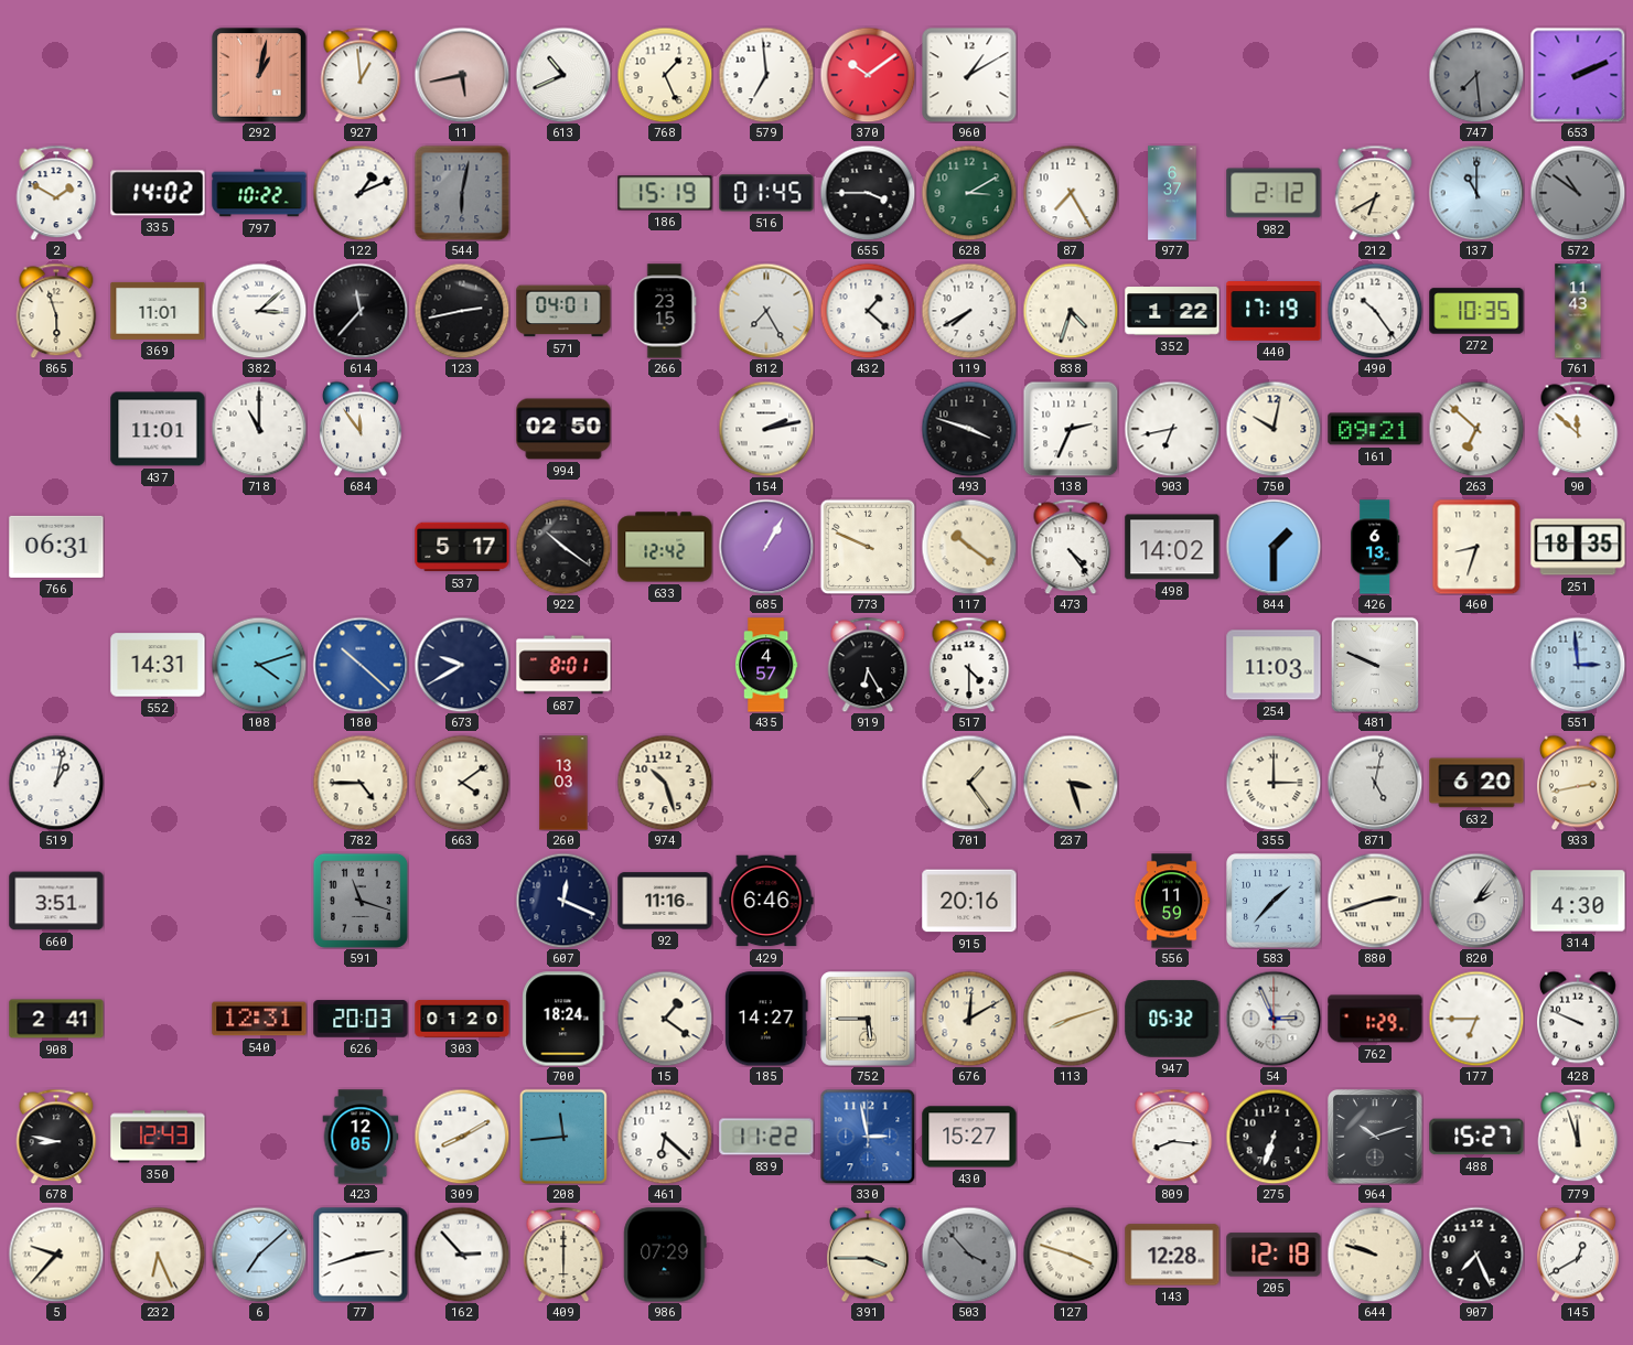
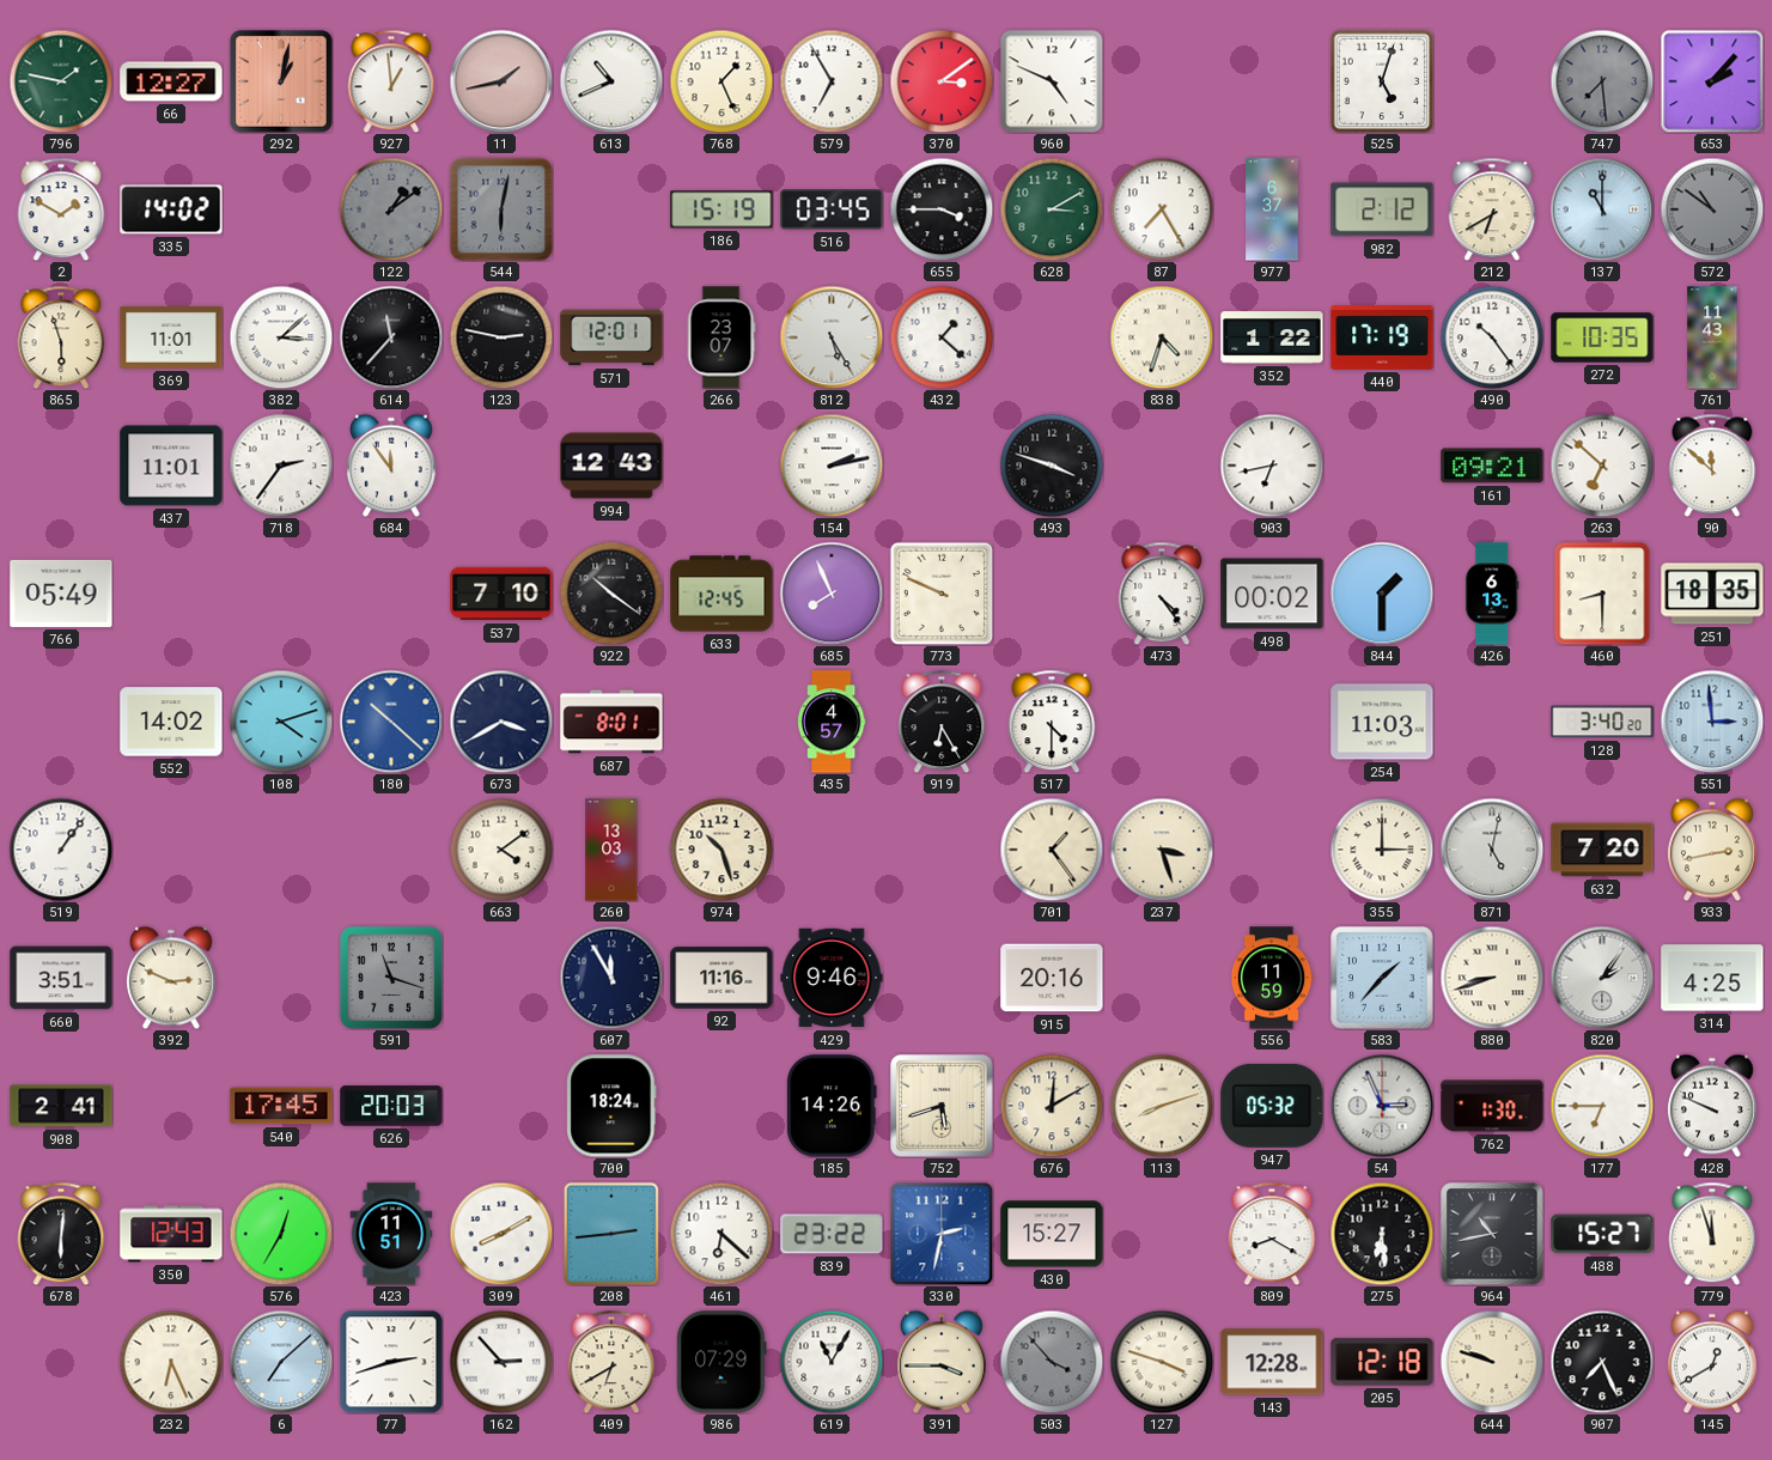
796: none -> 1:47
66: none -> 12:27
11: 5:43 -> 1:43
579: 6:59 -> 6:55
370: 10:09 -> 3:09
960: 1:10 -> 4:49
525: none -> 5:03
653: 2:11 -> 2:07
797: 10:22 -> none
122: 1:11 -> 1:09
122 dial: white -> grey
516: 01:45 -> 03:45
123: 2:43 -> 2:47
571: 04:01 -> 12:01
266: 23:15 -> 23:07
812: 7:25 -> 5:25
119: 7:40 -> none
718: 11:00 -> 2:36
994: 02:50 -> 12:43
138: 2:34 -> none
750: 10:02 -> none
766: 06:31 -> 05:49
537: 5:17 -> 7:10
633: 12:42 -> 12:45
685: 1:05 -> 7:56
117: 10:21 -> none
498: 14:02 -> 00:02
460: 8:33 -> 8:30
552: 14:31 -> 14:02
673: 9:40 -> 3:40
481: 9:49 -> none
128: none -> 3:40
519: 1:02 -> 1:06
782: 4:45 -> none
632: 6:20 -> 7:20
392: none -> 2:49
607: 12:19 -> 11:55
429: 6:46 -> 9:46
880: 2:42 -> 8:42
314: 4:30 -> 4:25
540: 12:31 -> 17:45
303: 01:20 -> none
15: 1:21 -> none
185: 14:27 -> 14:26
752: 5:45 -> 5:42
762: 1:29 -> 1:30
678: 8:47 -> 6:01
576: none -> 12:35
423: 12:05 -> 11:51
208: 11:44 -> 2:44
839: 11:22 -> 23:22
330: 2:58 -> 2:32
809: 8:16 -> 8:20
275: 6:33 -> 6:29
964: 10:12 -> 10:43
5: 9:37 -> none
409: 6:00 -> 6:40
619: none -> 11:05
